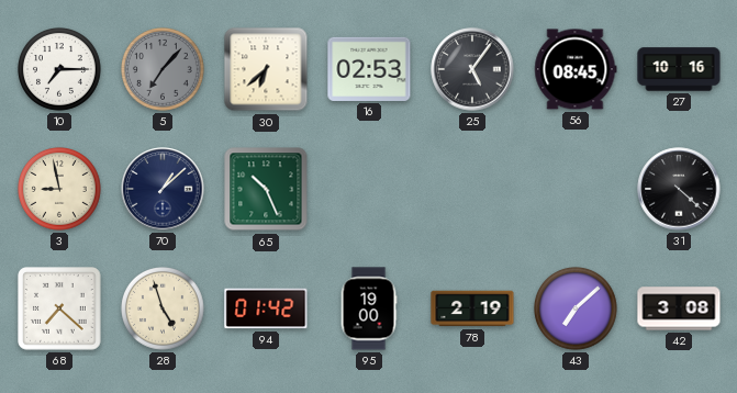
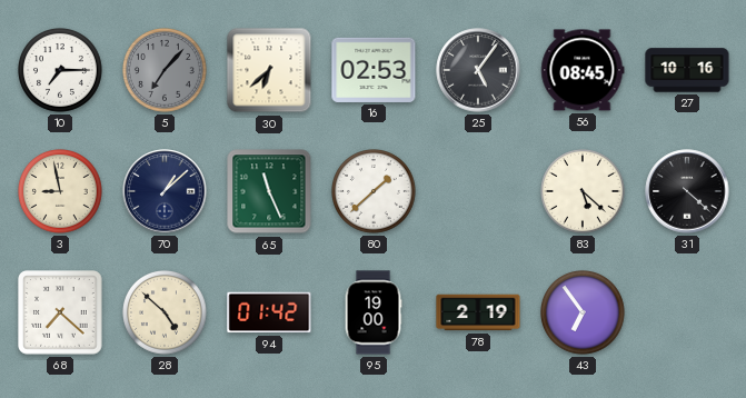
65: 10:26 -> 11:26
80: none -> 1:38
83: none -> 5:22
28: 4:57 -> 4:52
43: 7:08 -> 6:54
42: 3:08 -> none
